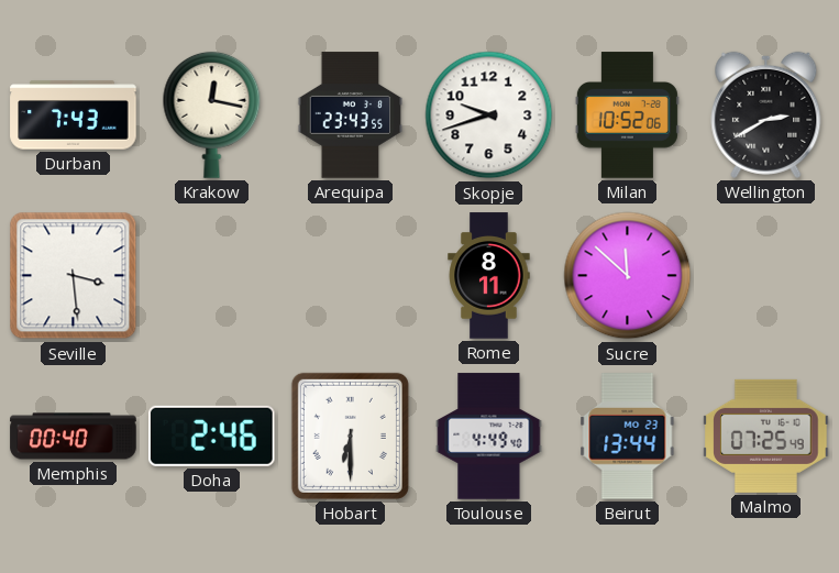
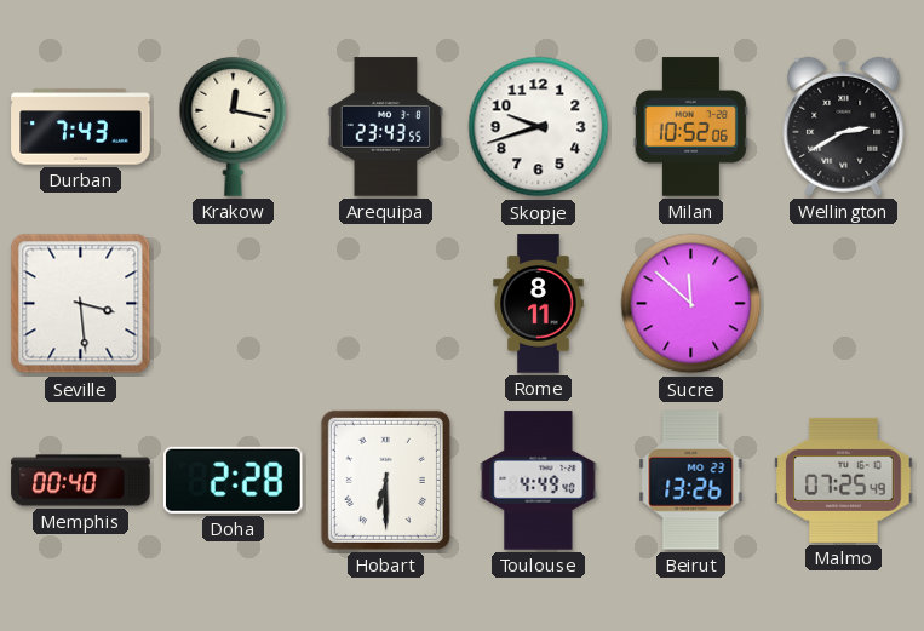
Doha: 2:46 -> 2:28
Beirut: 13:44 -> 13:26
